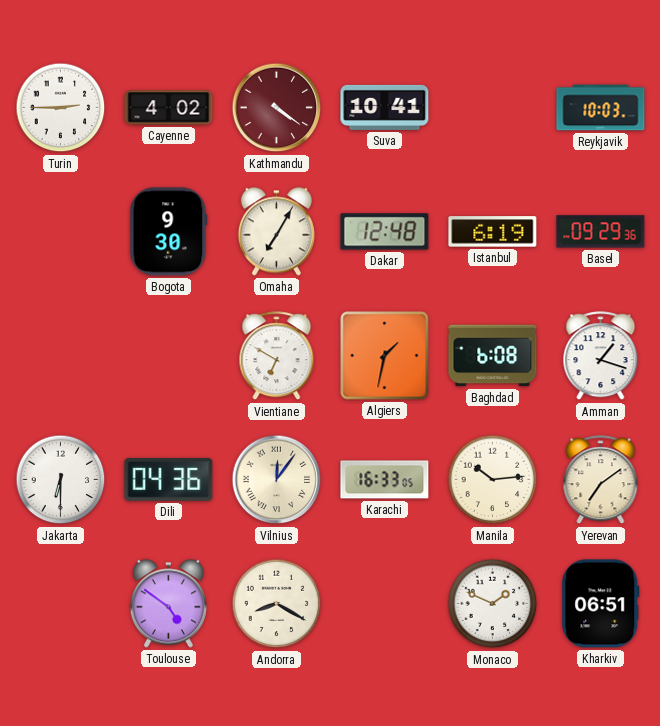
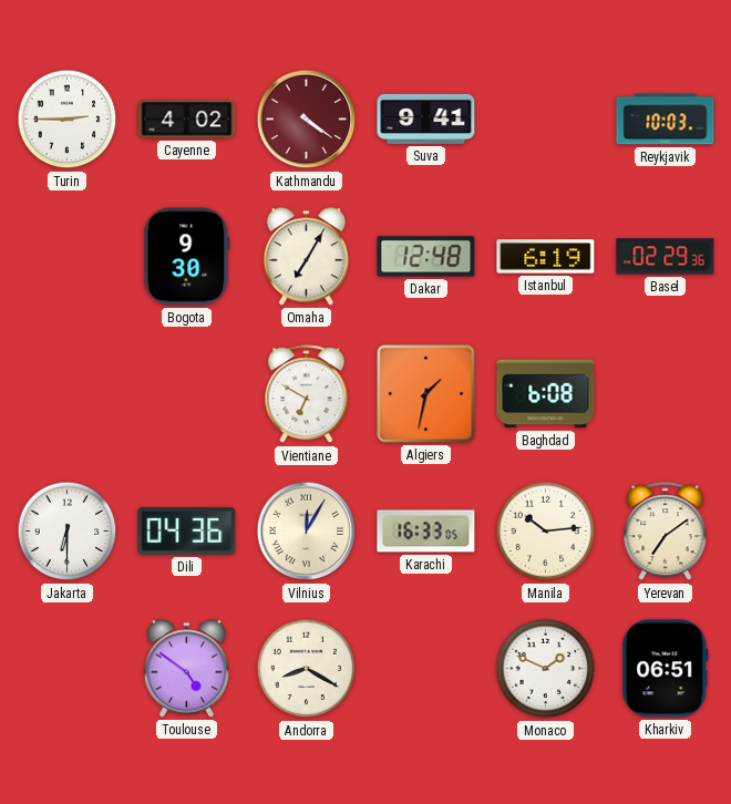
Suva: 10:41 -> 9:41
Basel: 09:29 -> 02:29
Amman: 1:18 -> none
Vilnius: 12:06 -> 12:05
